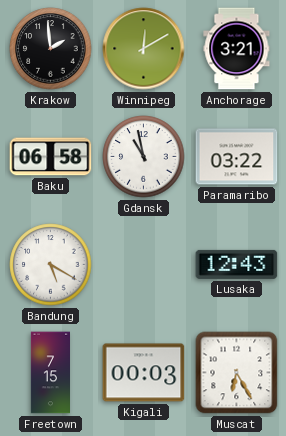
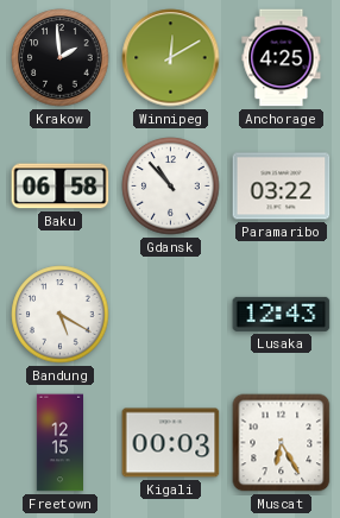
Anchorage: 3:21 -> 4:25
Gdansk: 10:58 -> 10:53
Freetown: 7:15 -> 12:15
